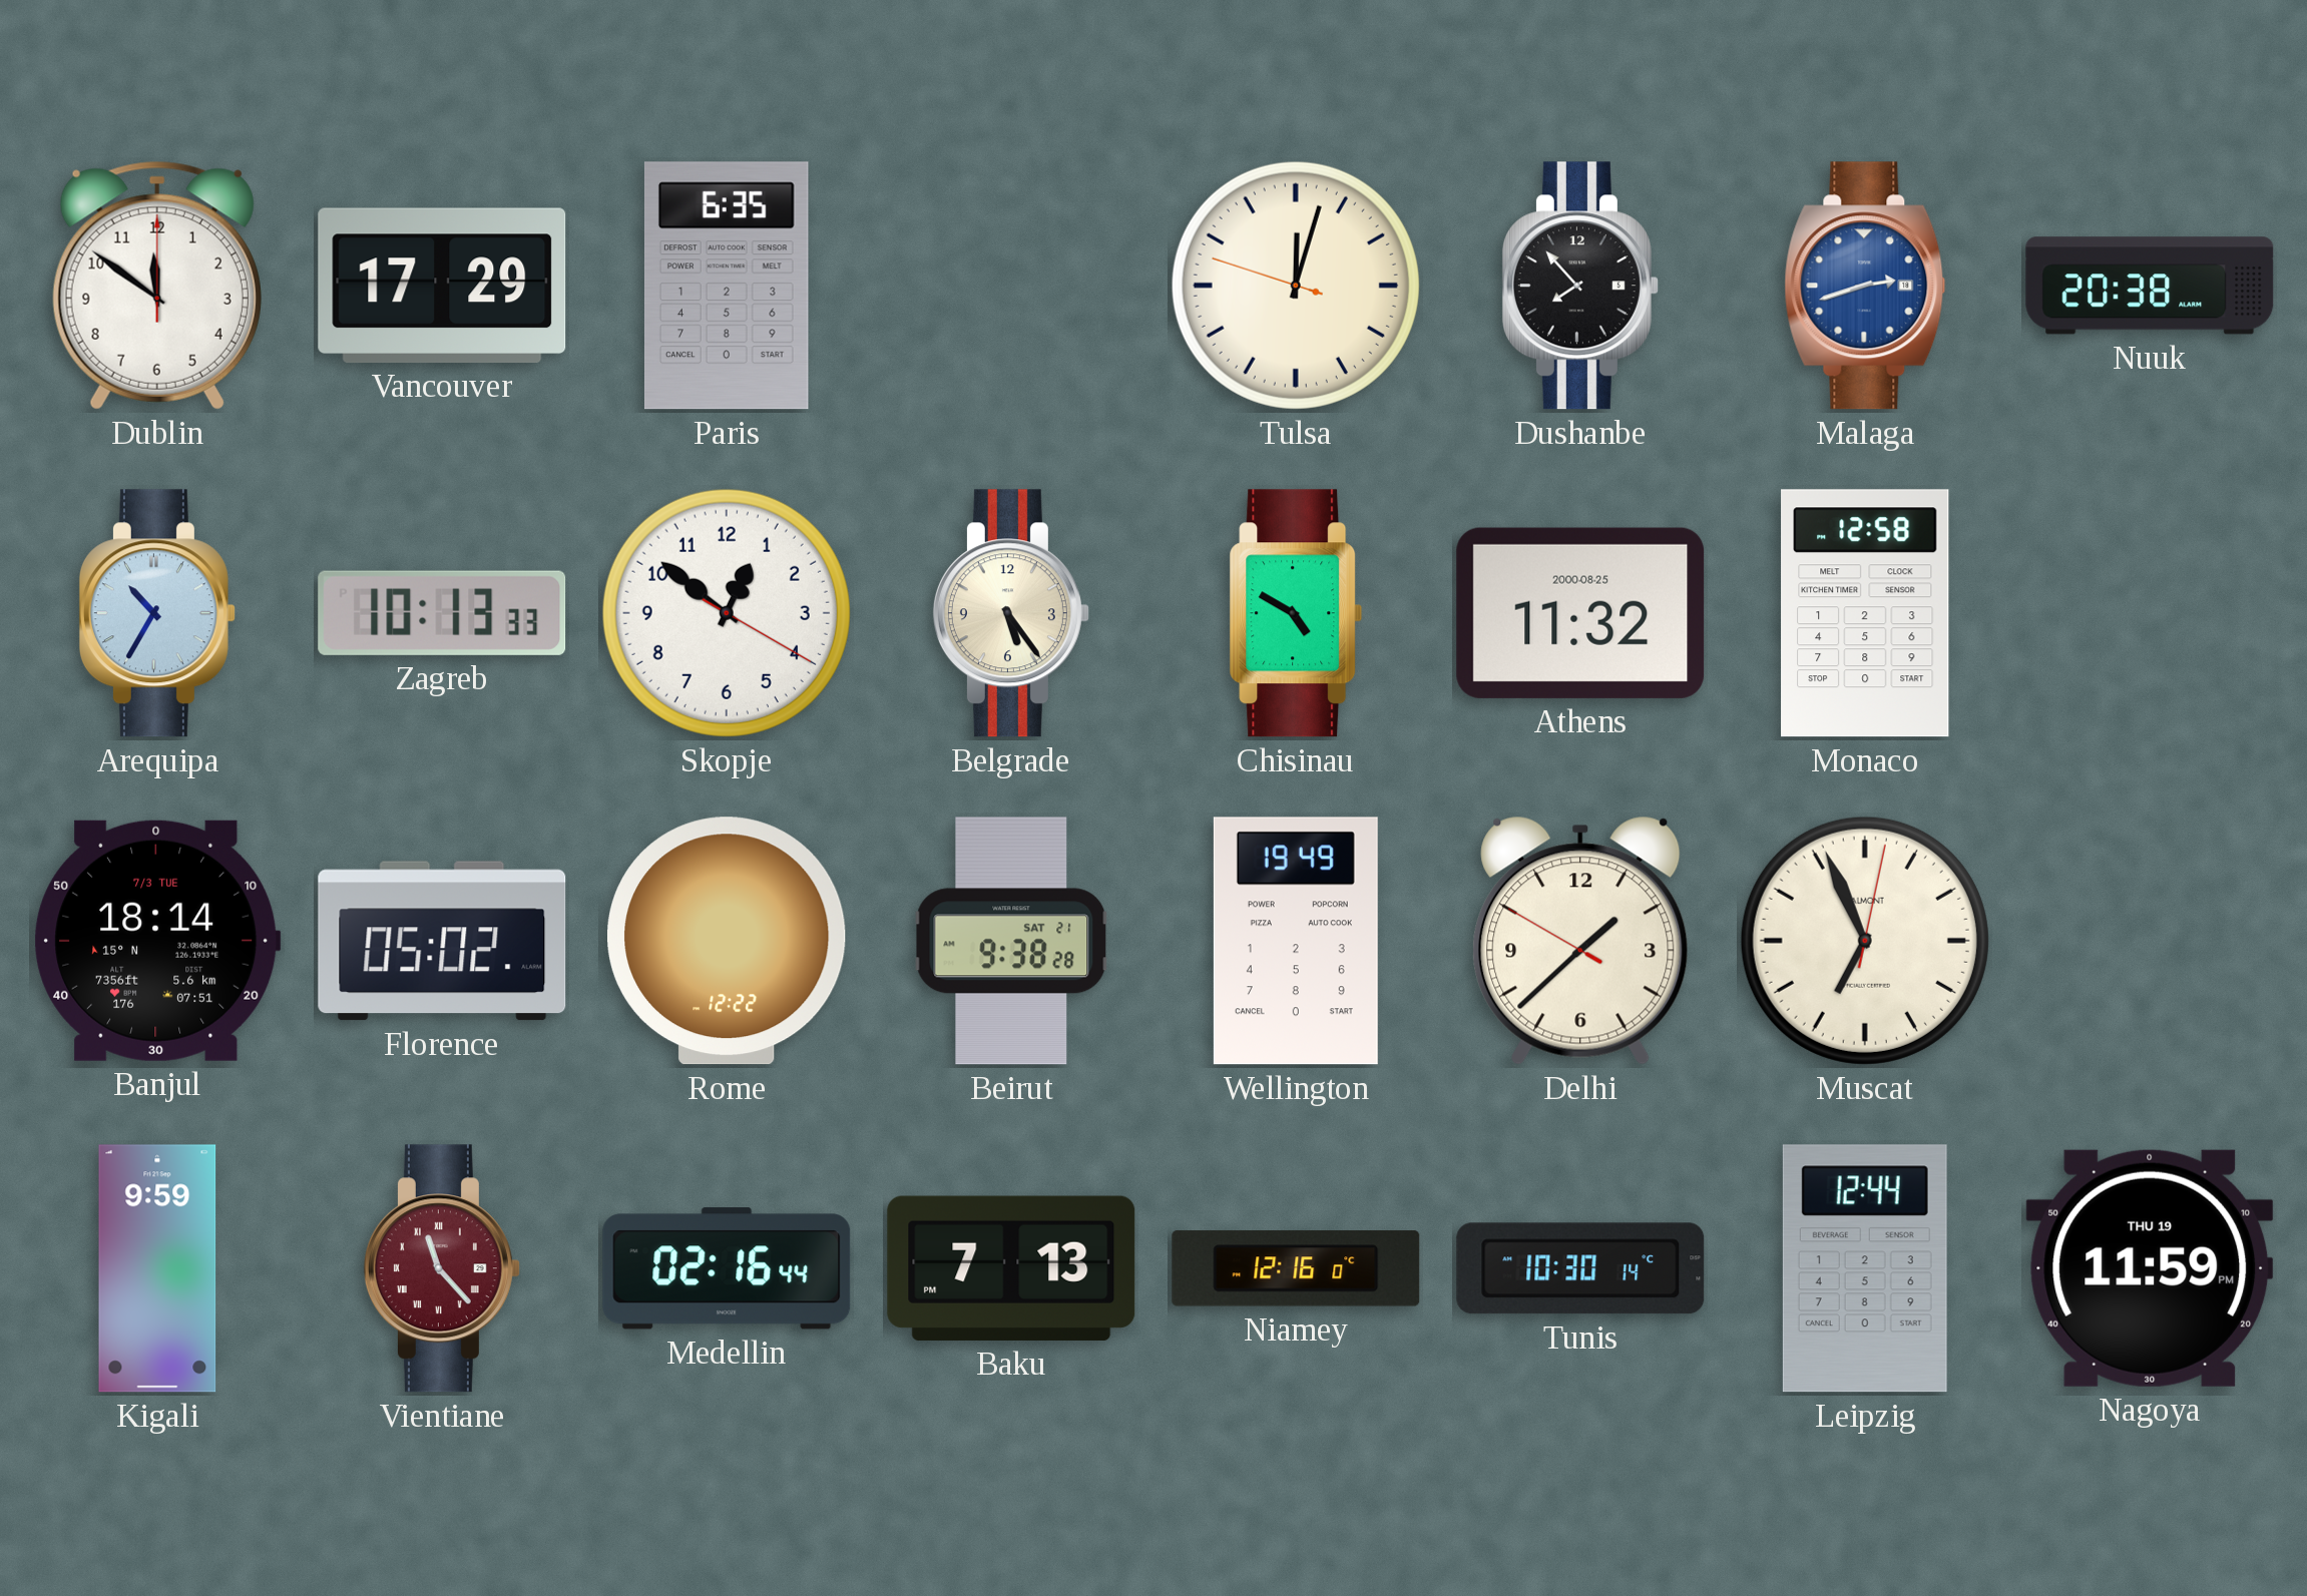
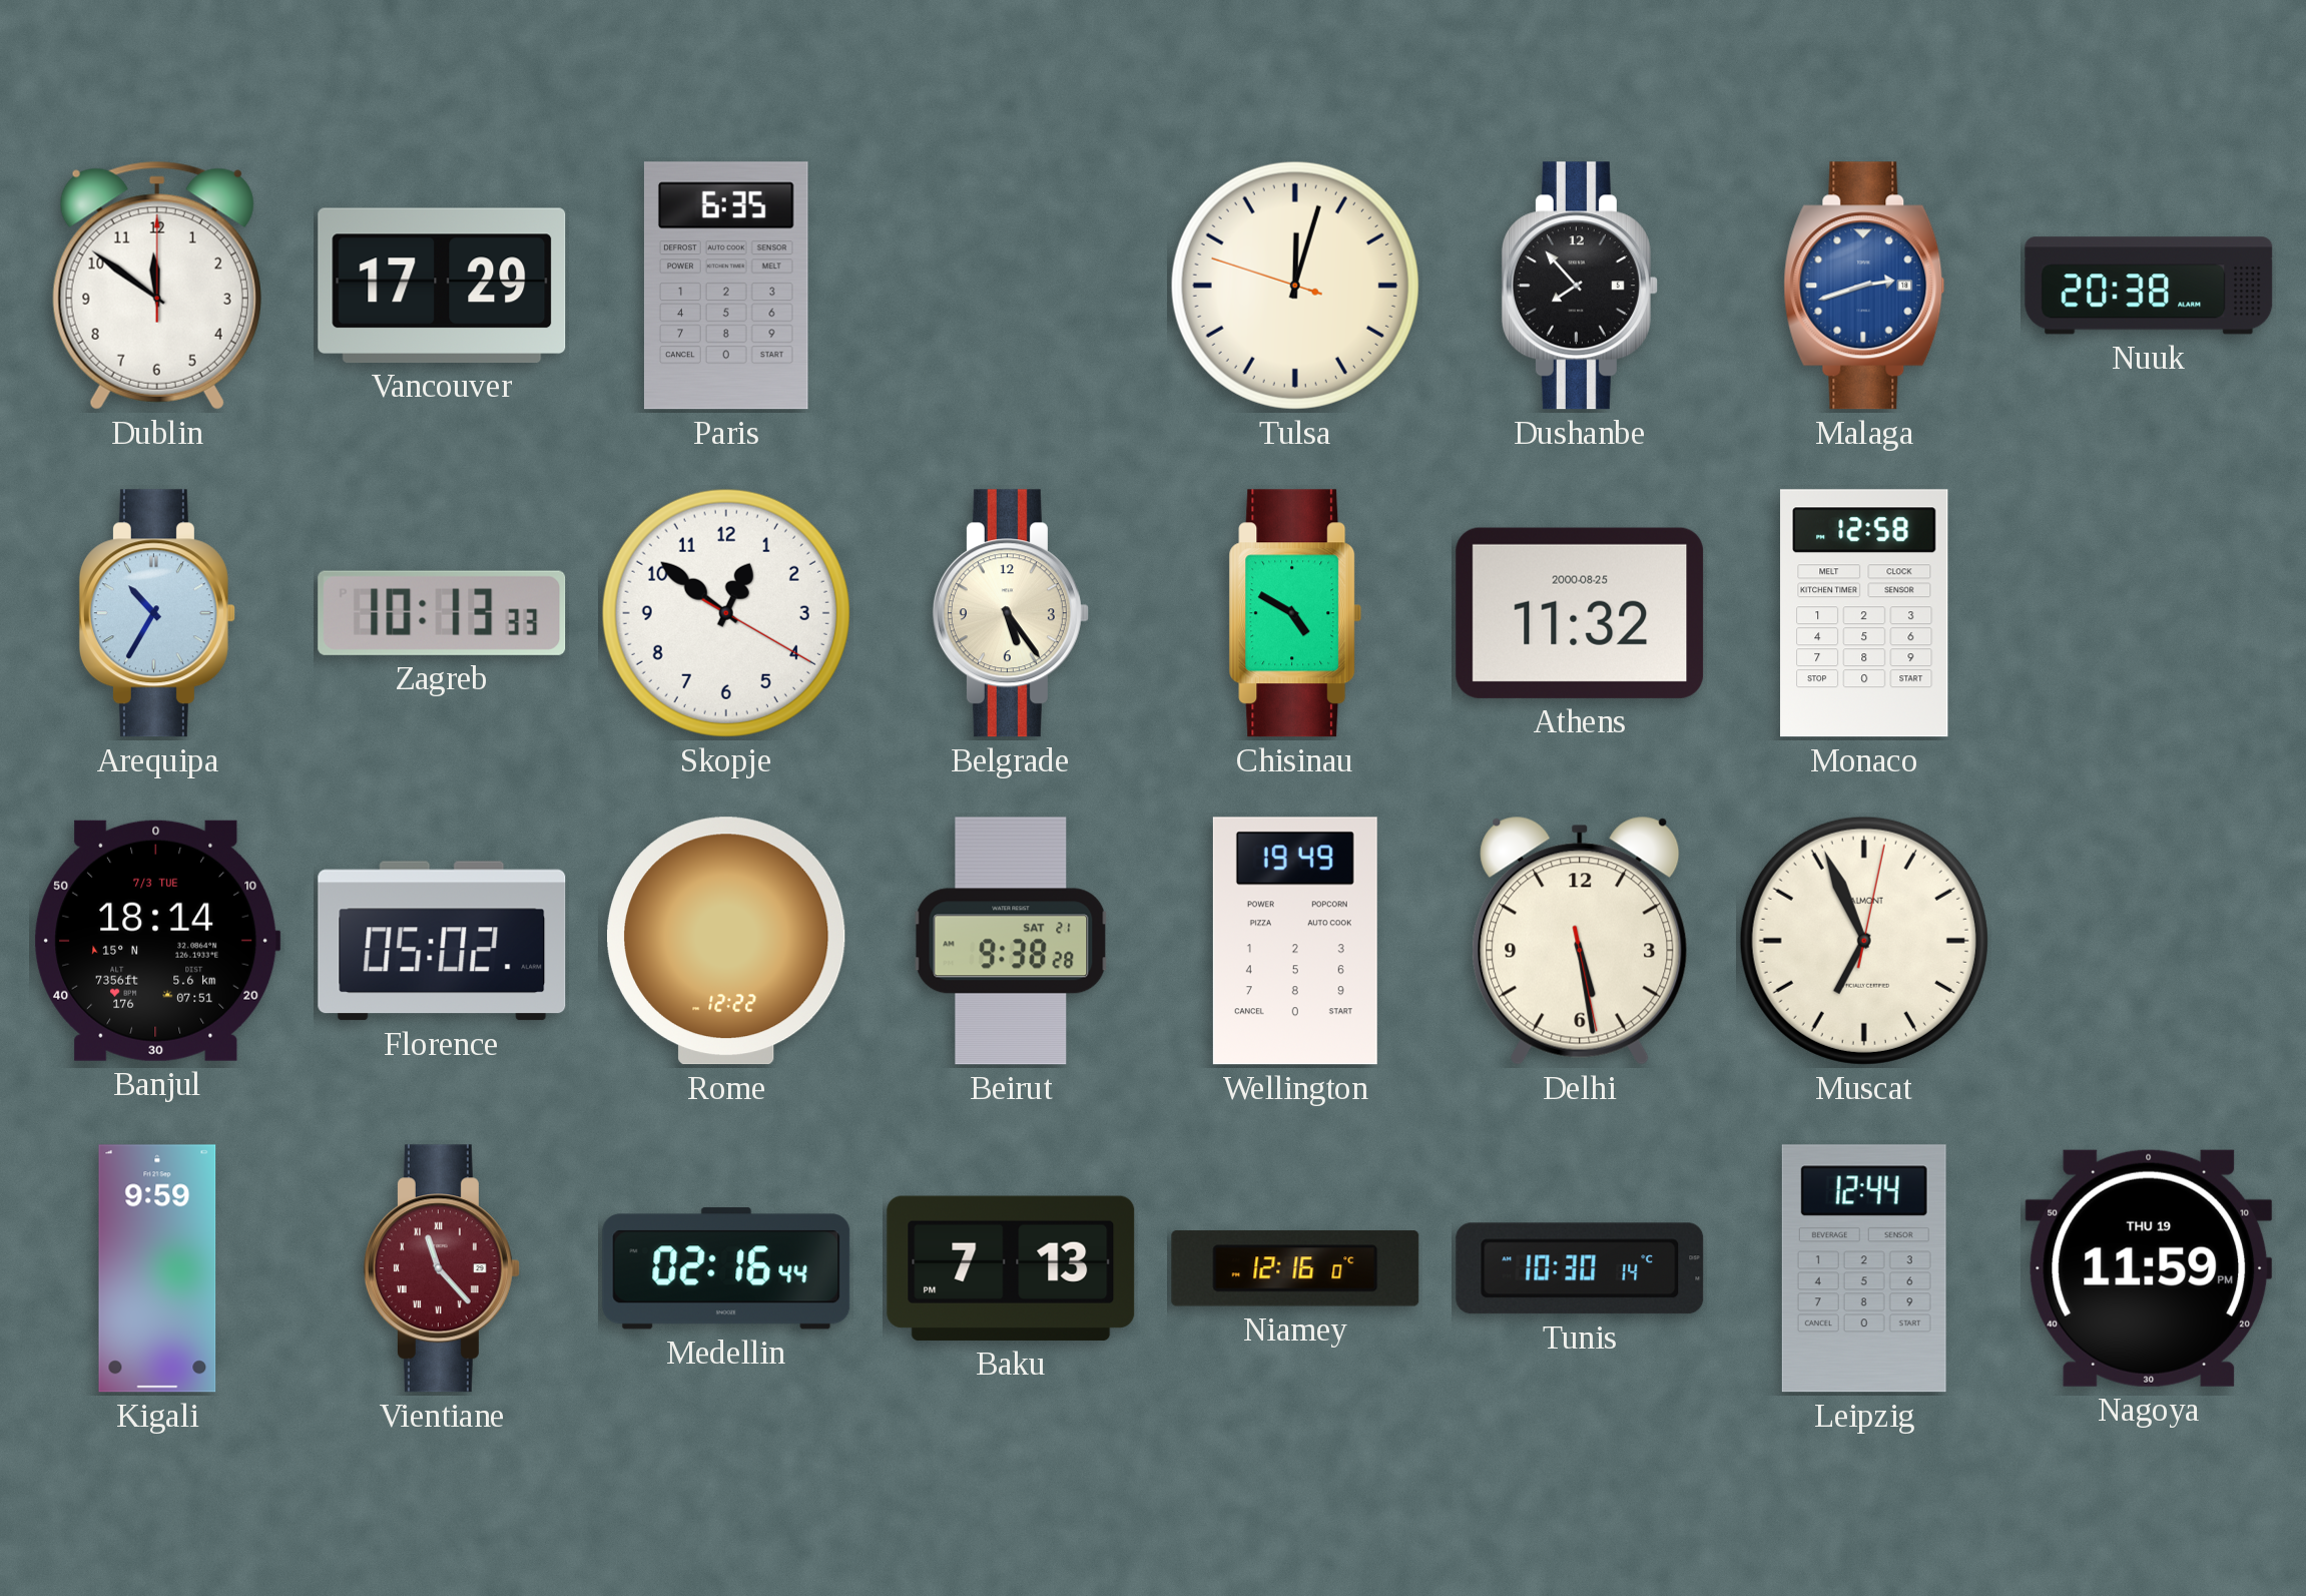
Delhi: 1:37 -> 5:28
